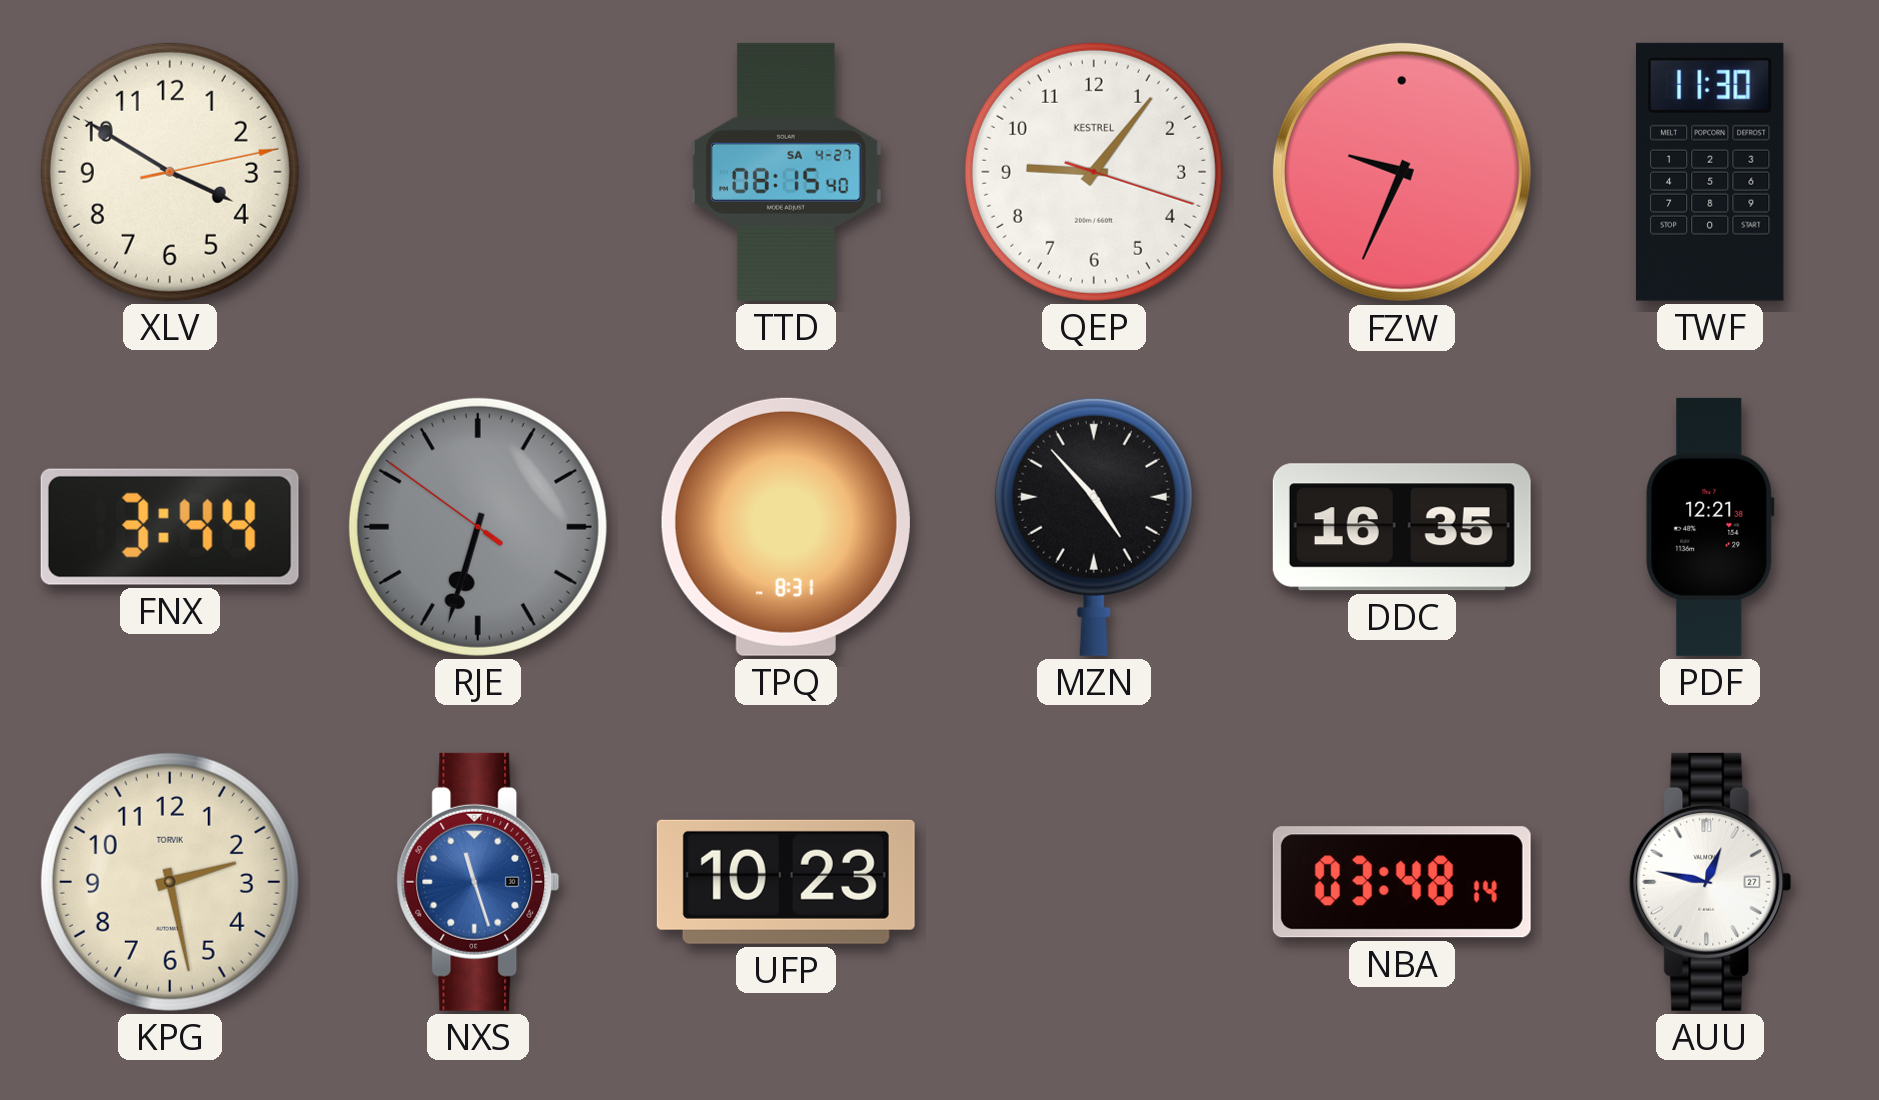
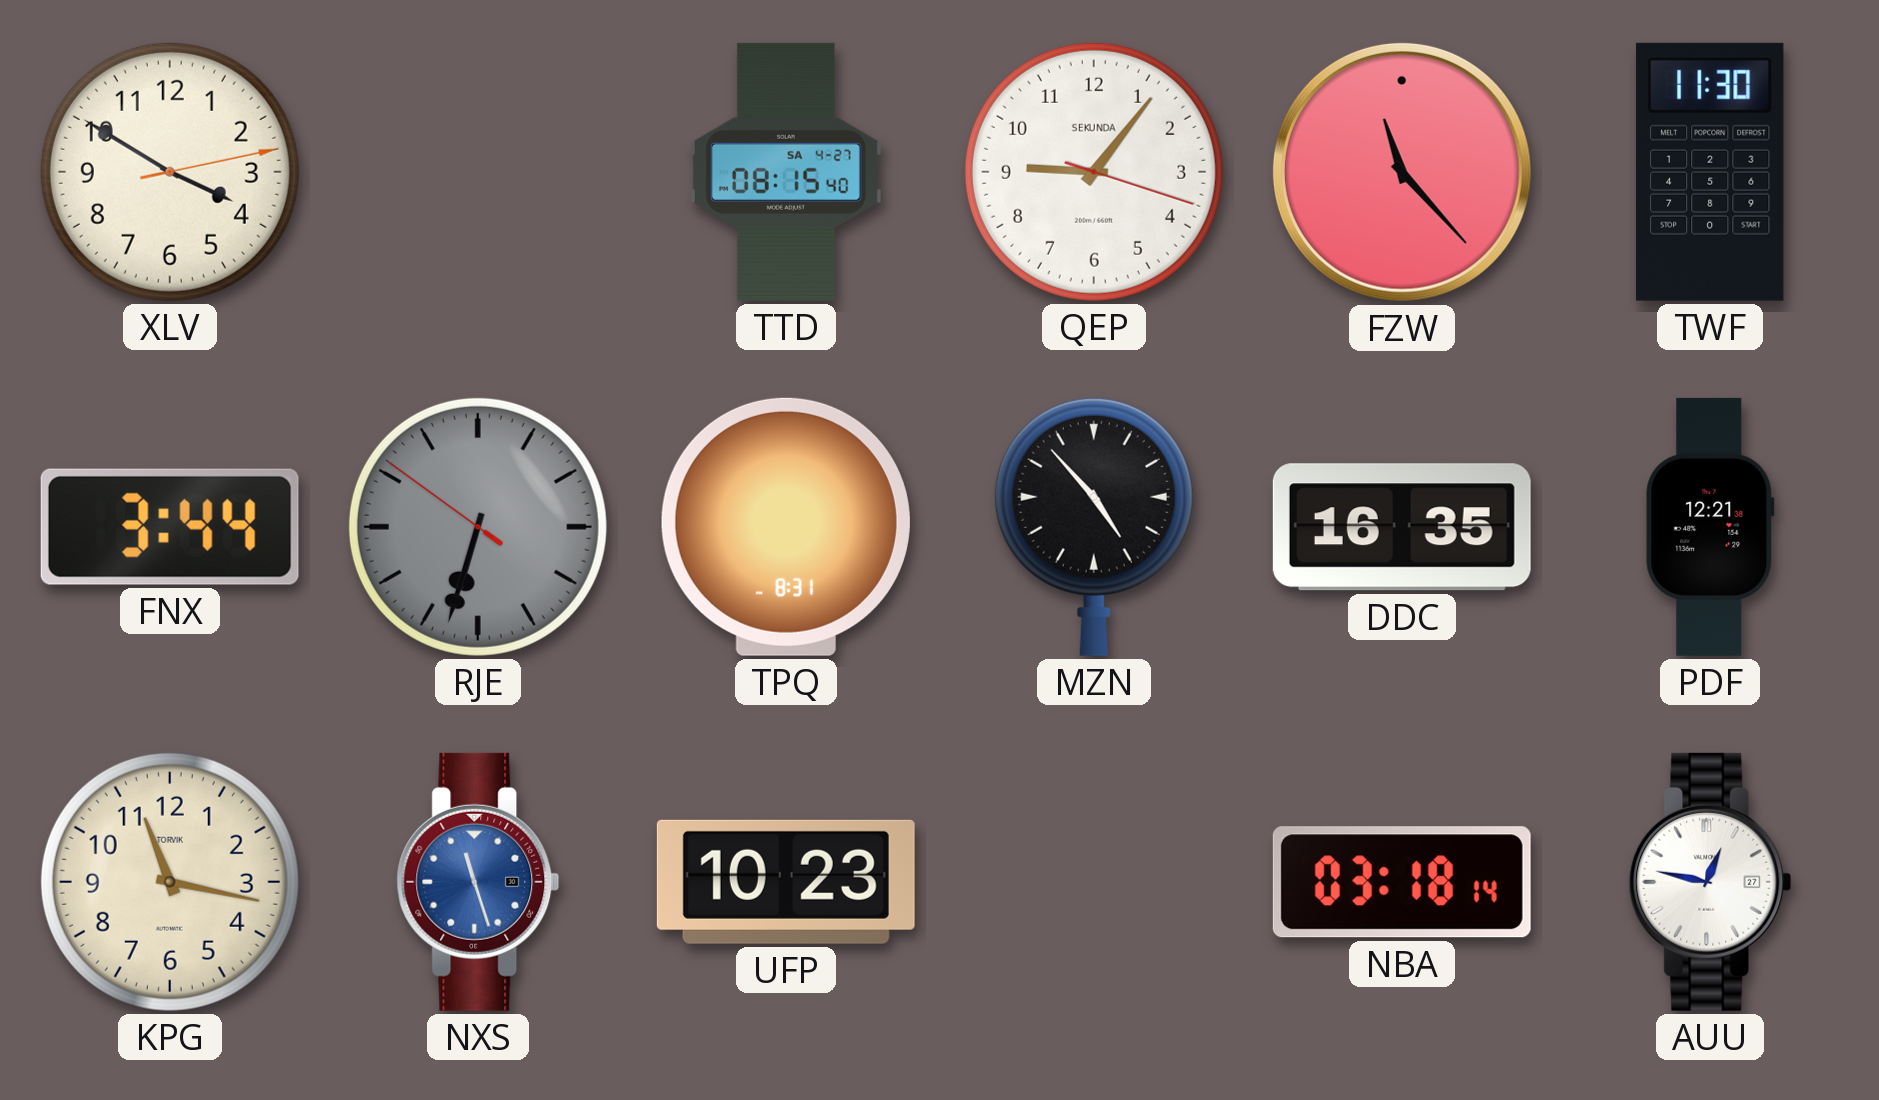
QEP brand: KESTREL -> SEKUNDA
FZW: 9:34 -> 11:23
KPG: 2:28 -> 11:17
NBA: 03:48 -> 03:18
